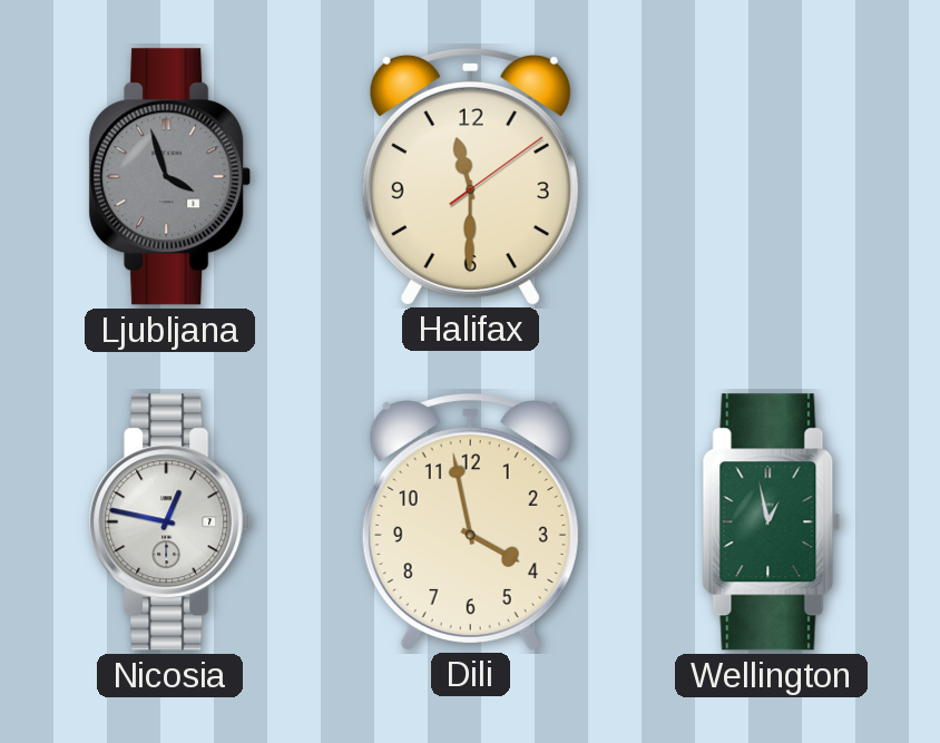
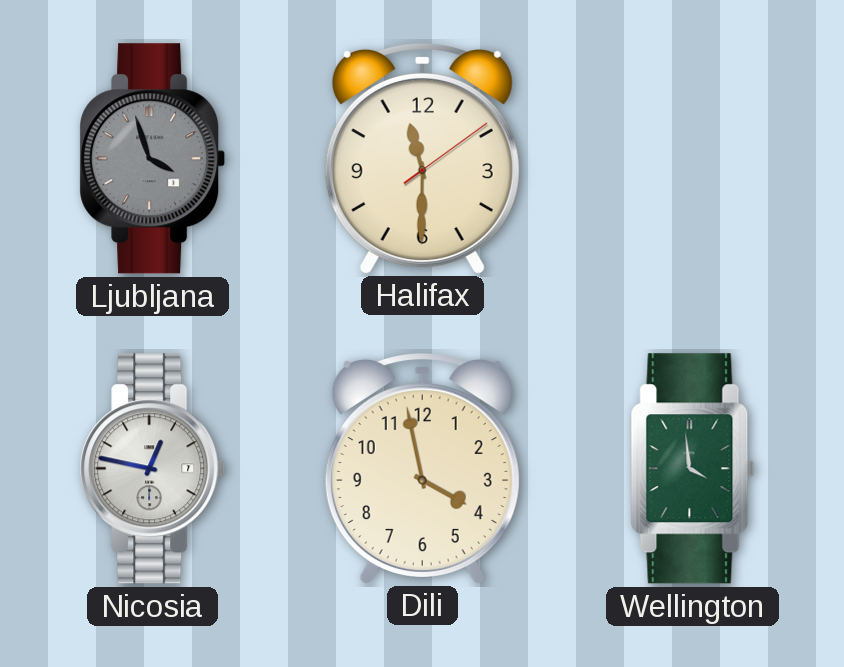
Wellington: 12:58 -> 3:59
